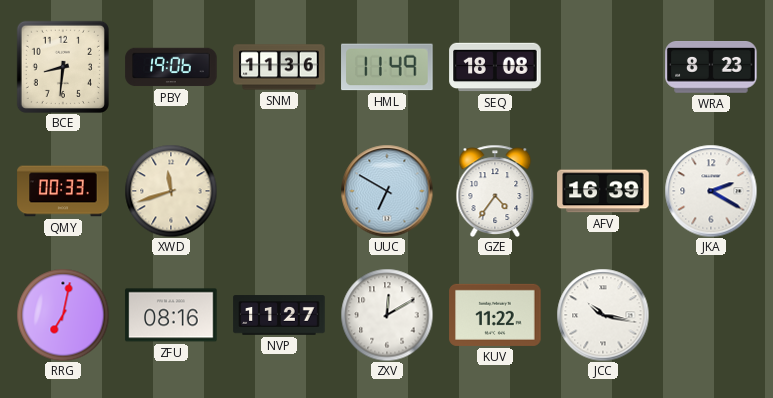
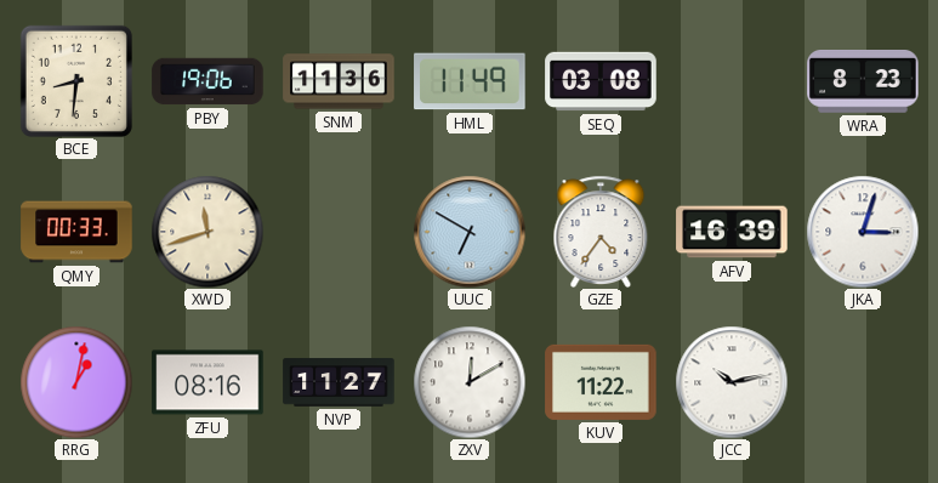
SEQ: 18:08 -> 03:08
JKA: 2:20 -> 3:03
RRG: 7:02 -> 1:02
JCC: 10:17 -> 10:13
